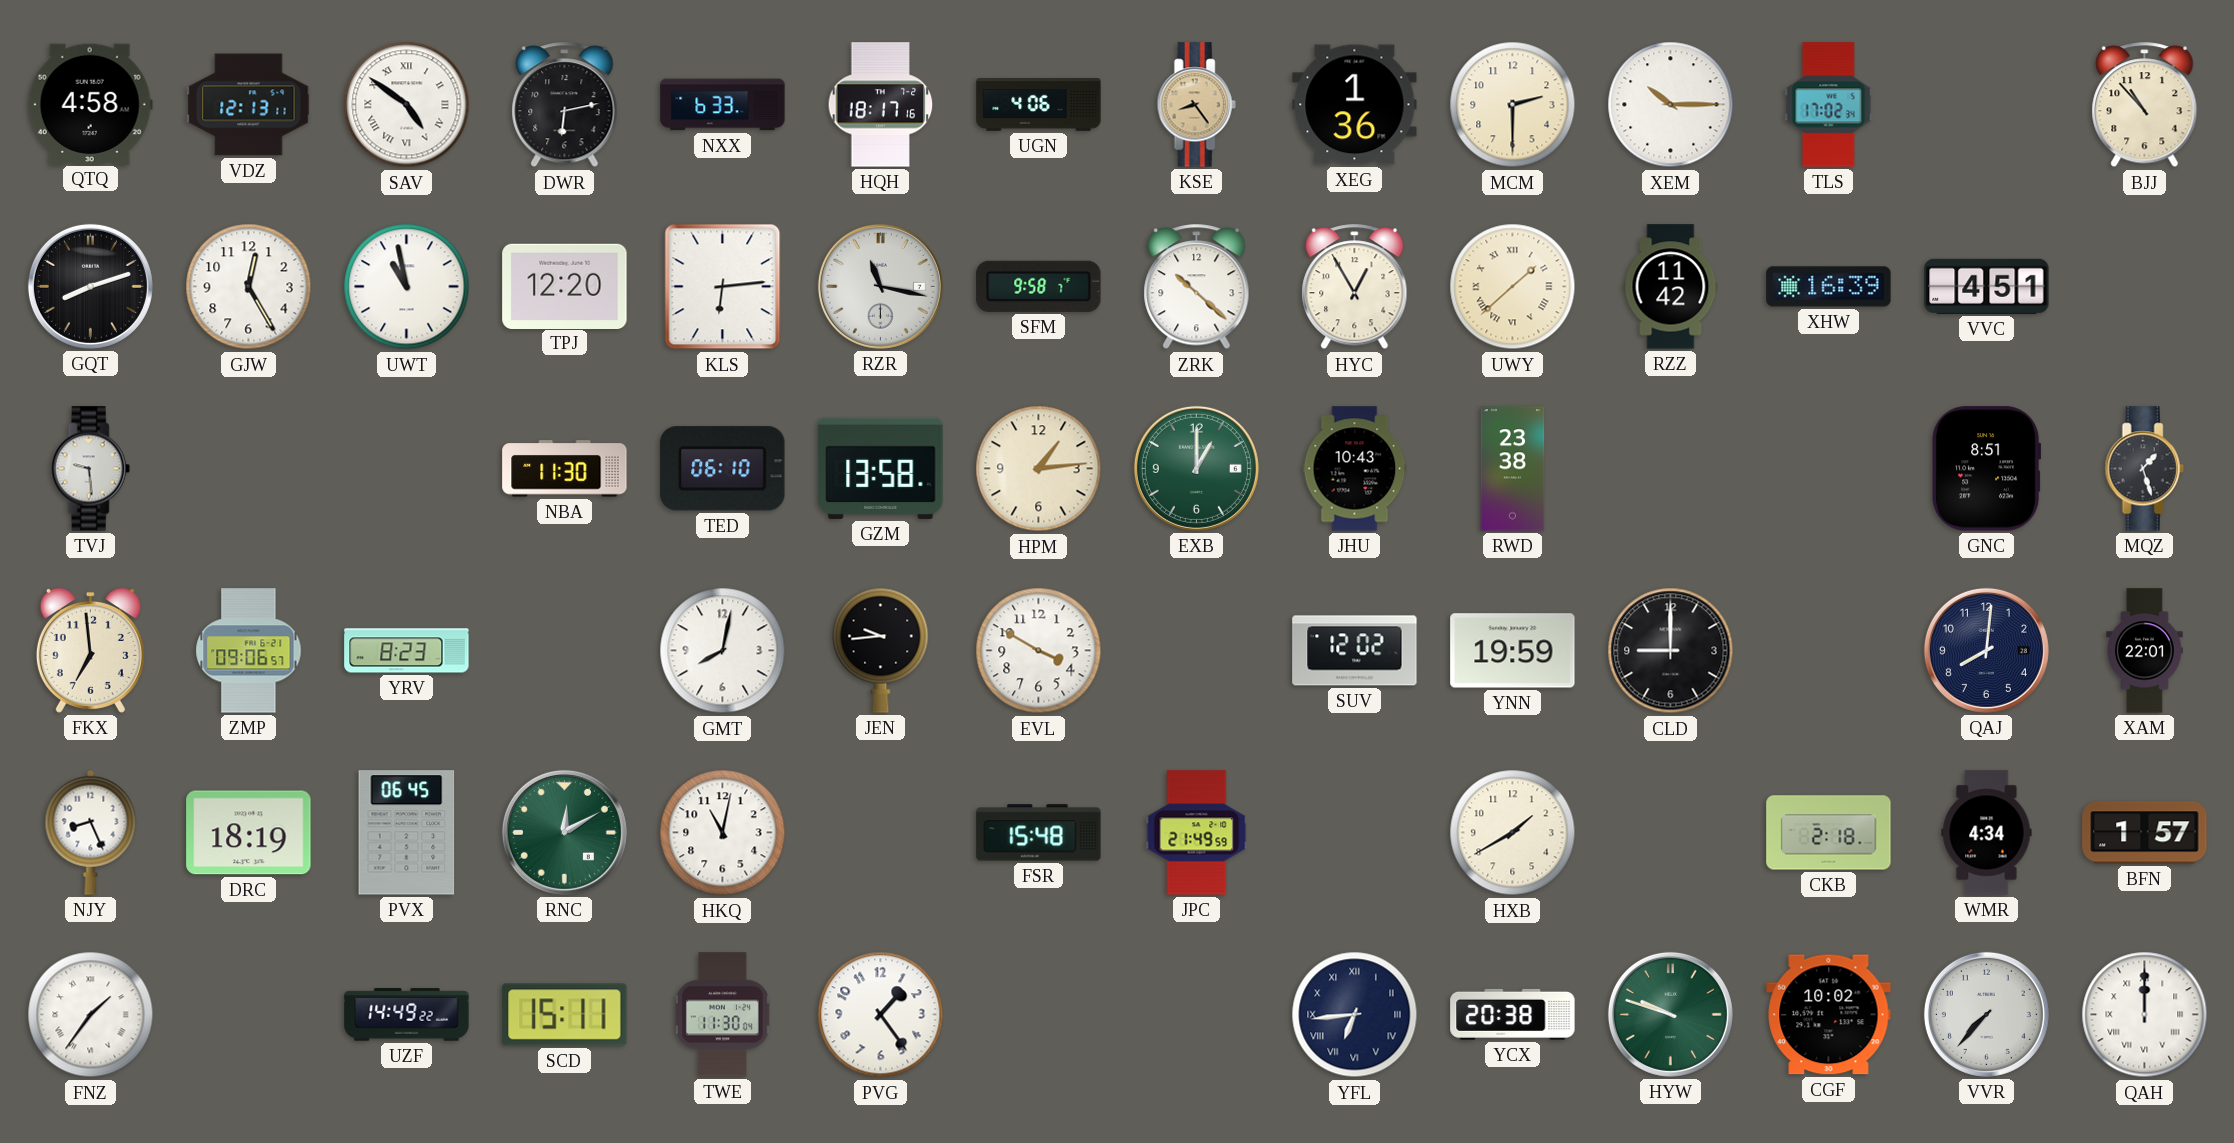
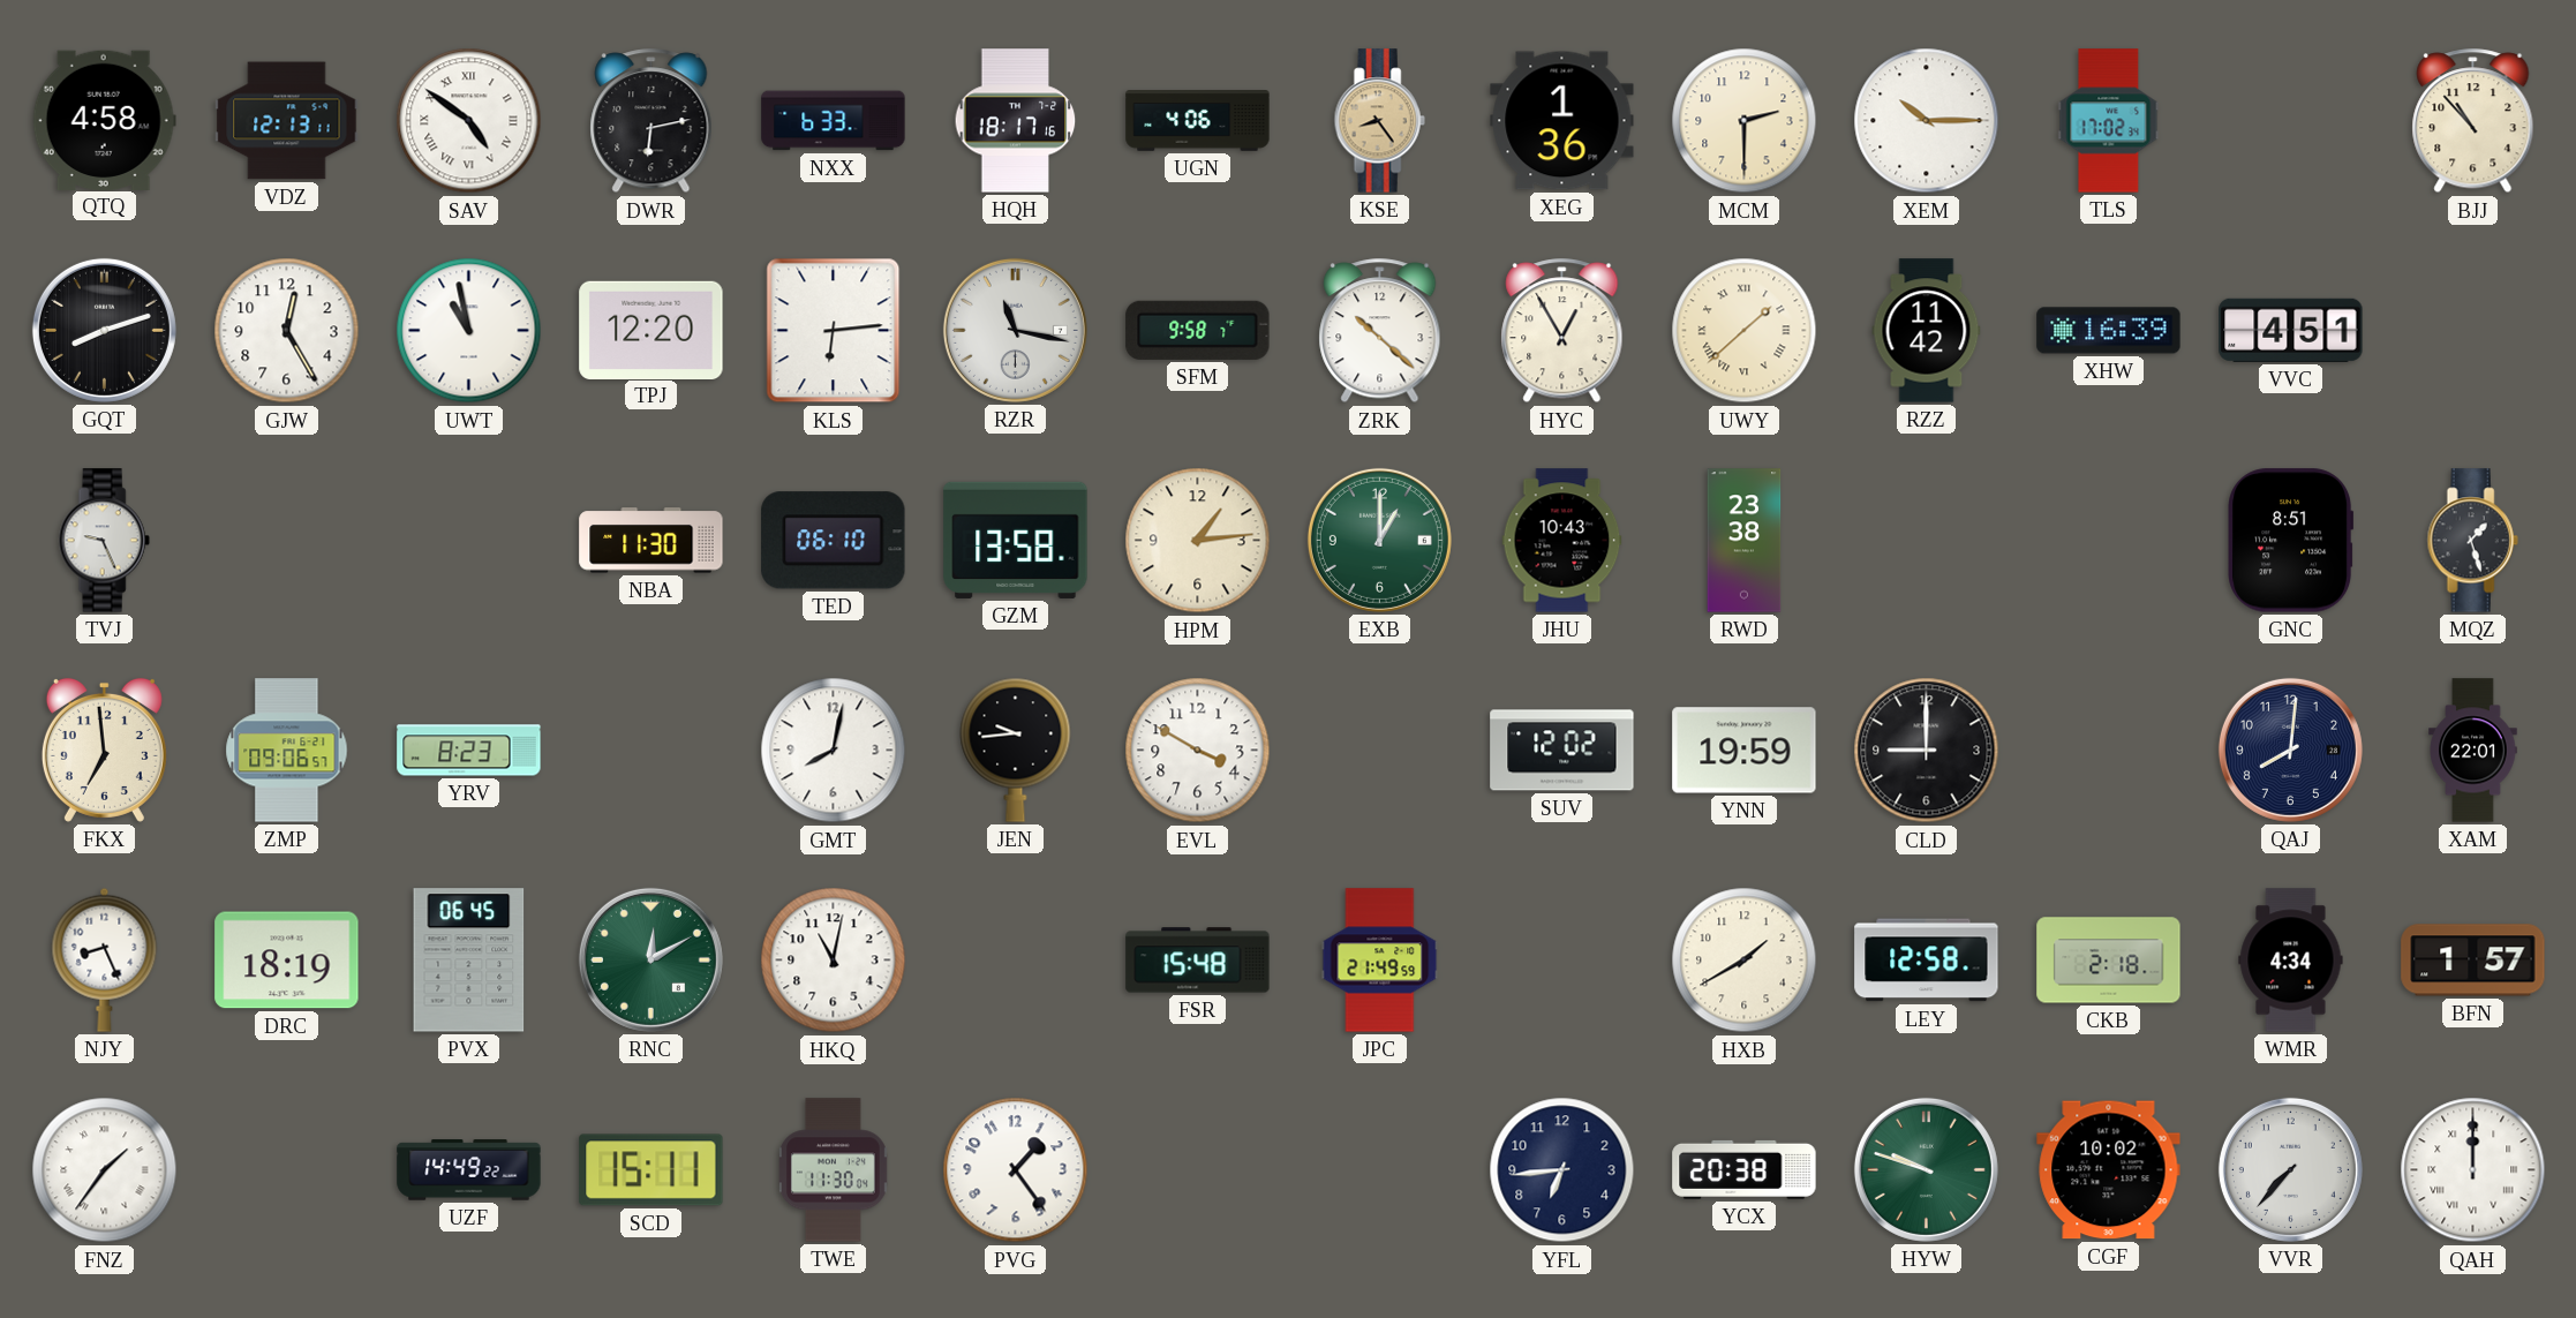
TVJ: 9:29 -> 9:26
LEY: none -> 12:58
YFL numerals: Roman -> Arabic
